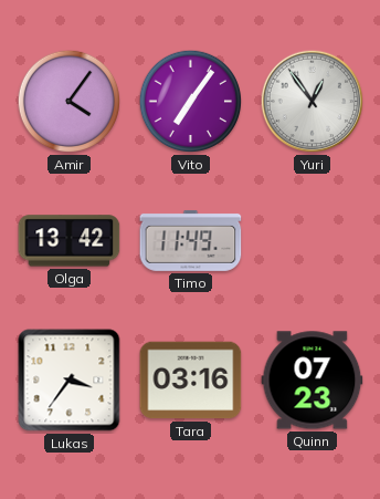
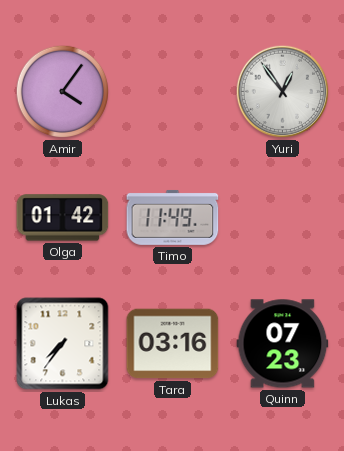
Vito: 7:06 -> none
Olga: 13:42 -> 01:42
Lukas: 3:36 -> 7:36
